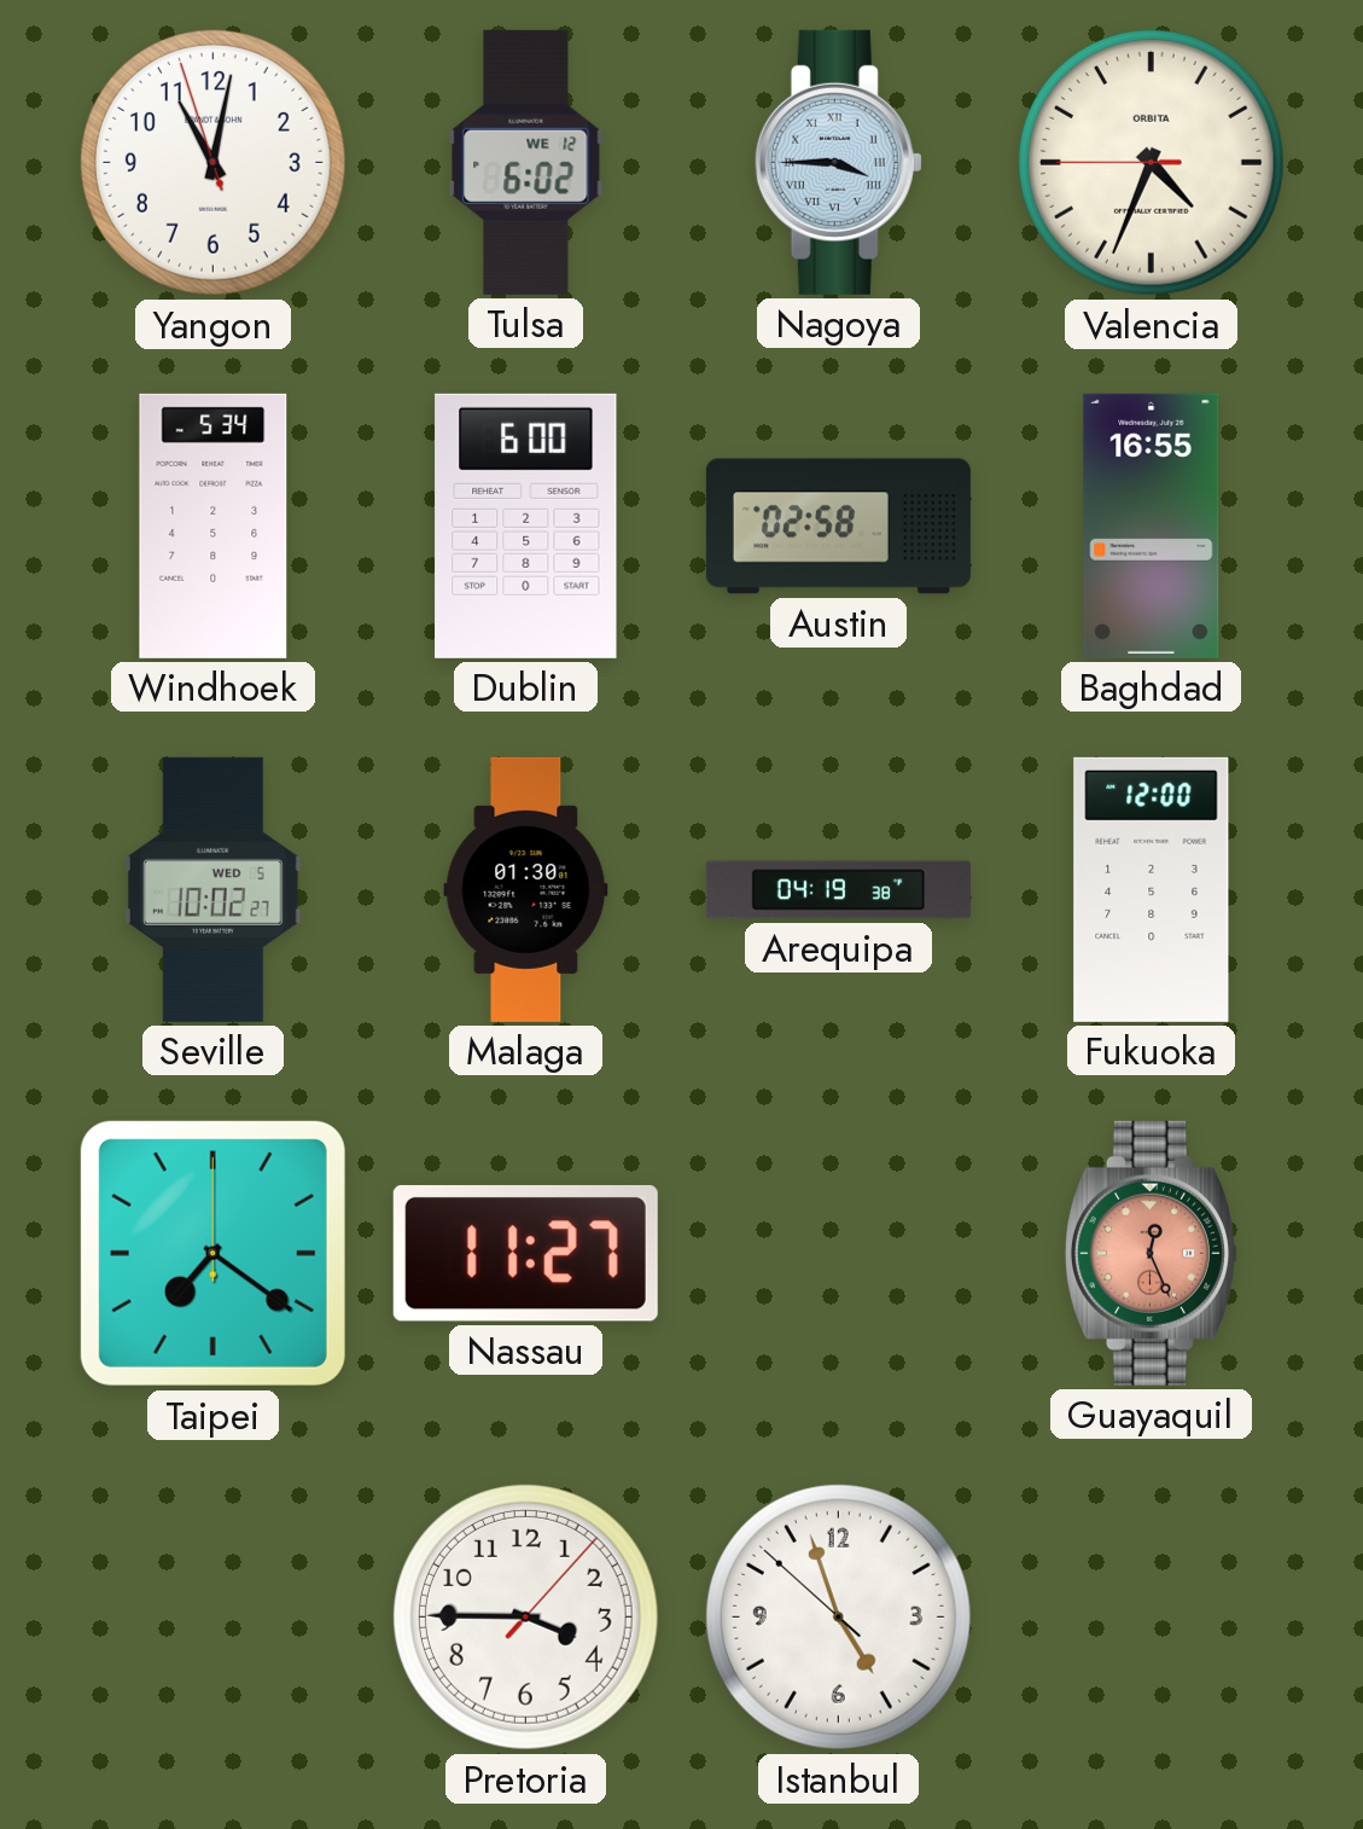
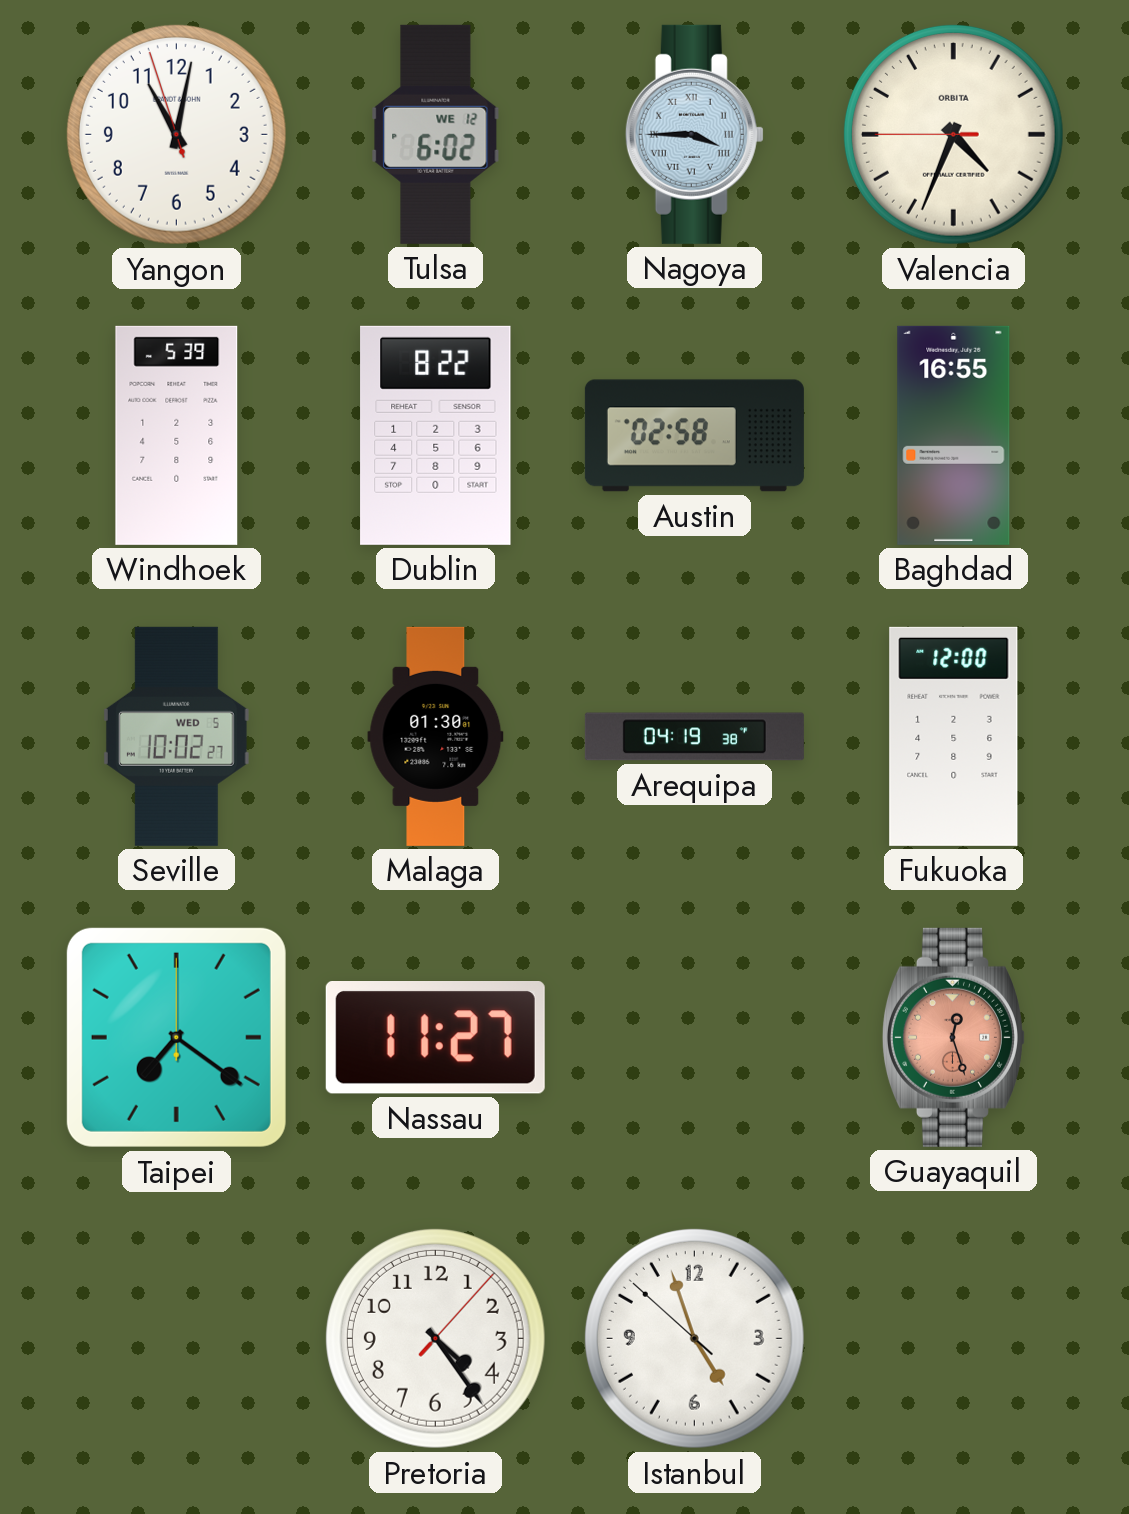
Windhoek: 5:34 -> 5:39
Dublin: 6:00 -> 8:22
Guayaquil: 12:26 -> 12:27
Pretoria: 3:45 -> 4:24
